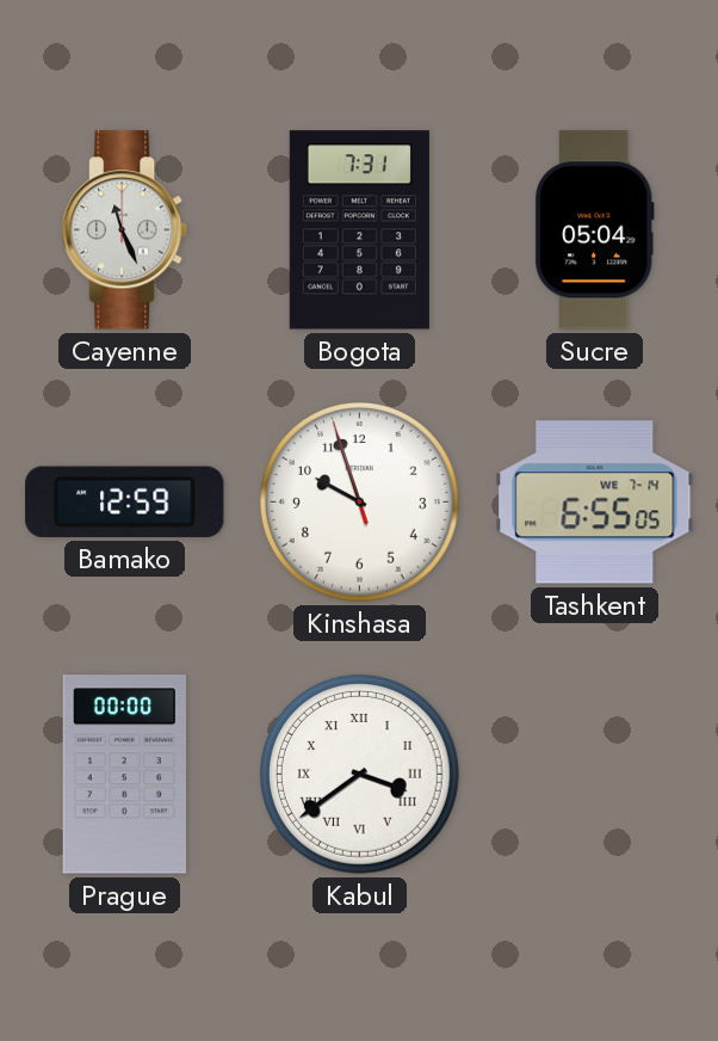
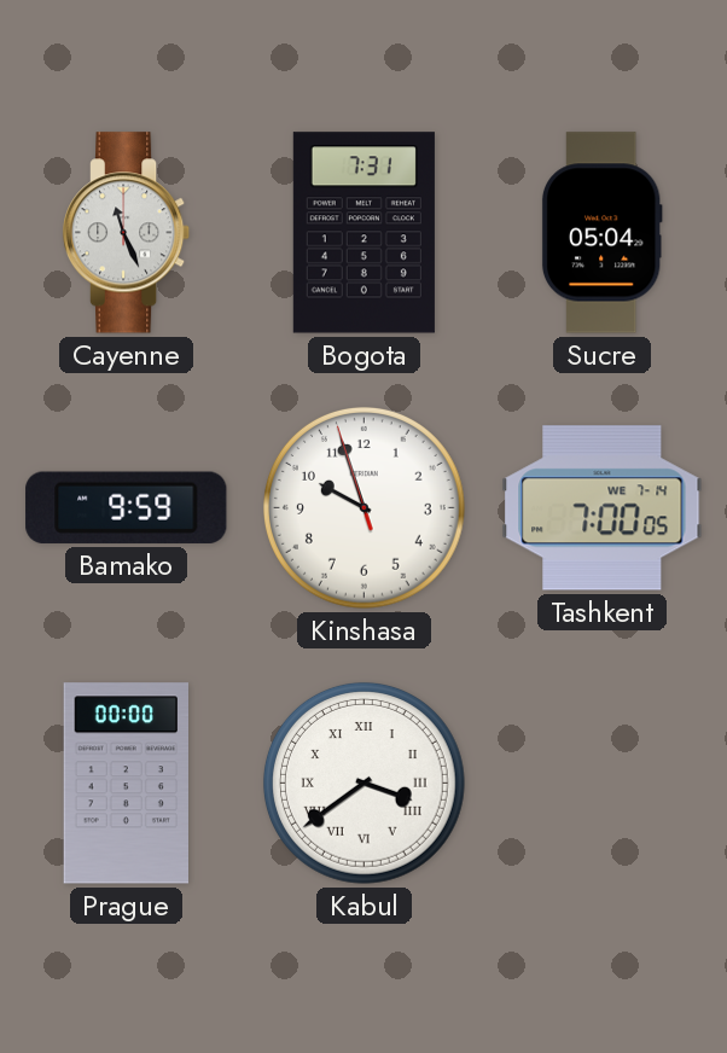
Bamako: 12:59 -> 9:59
Tashkent: 6:55 -> 7:00
